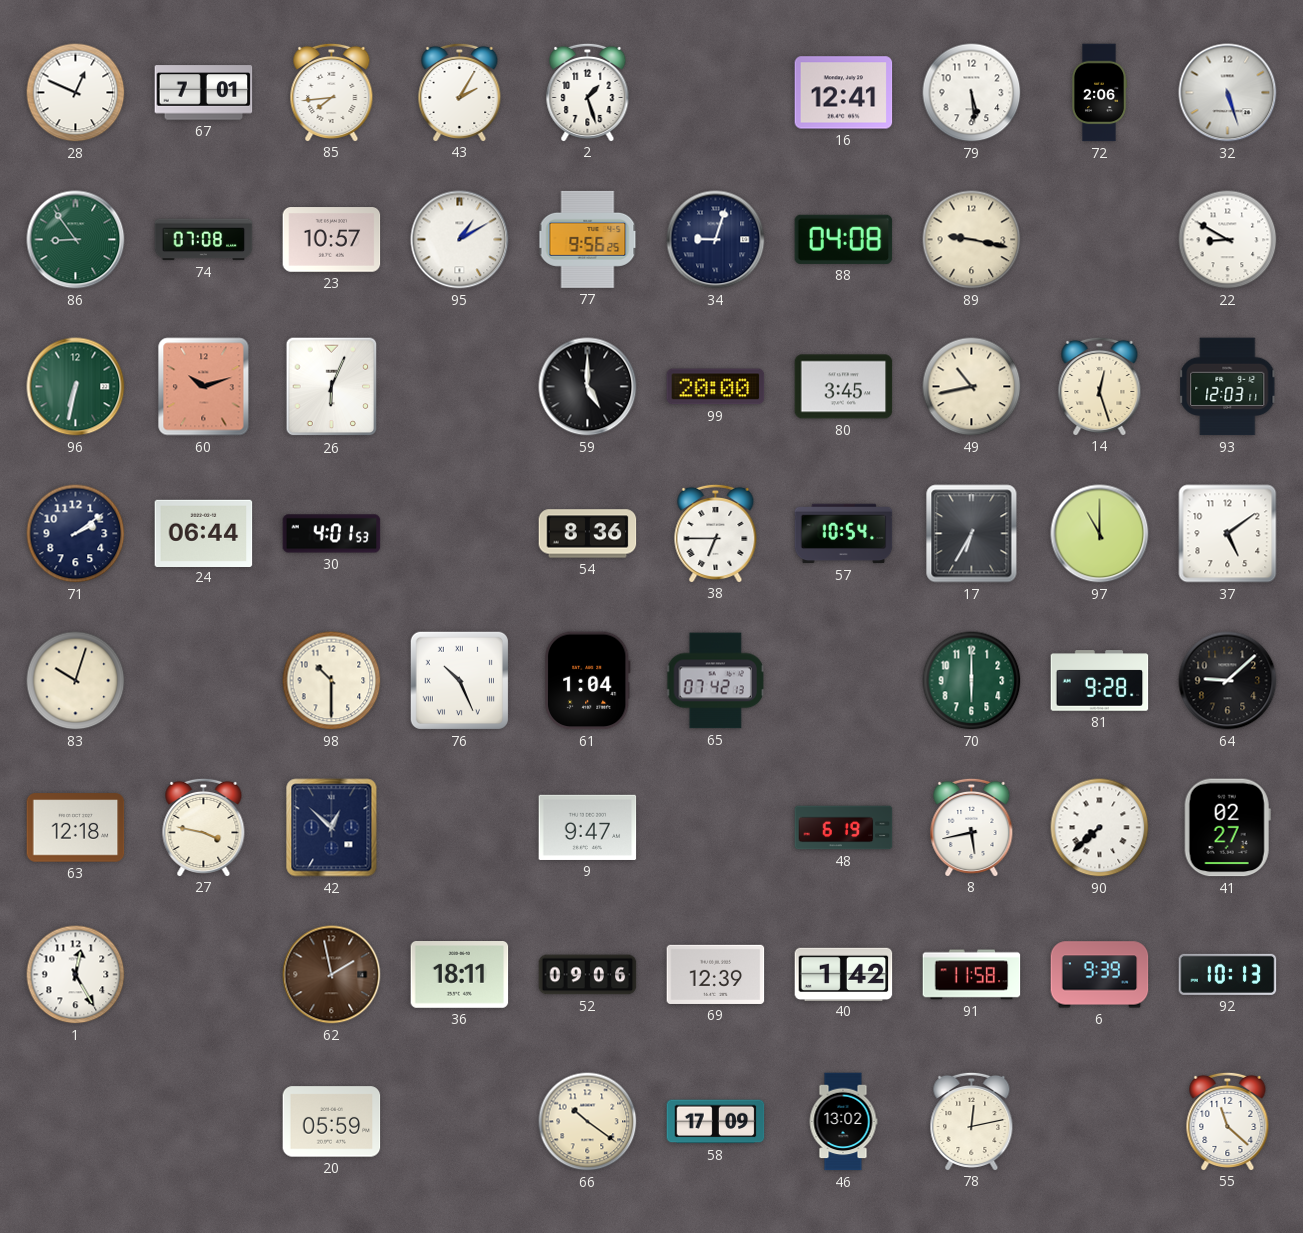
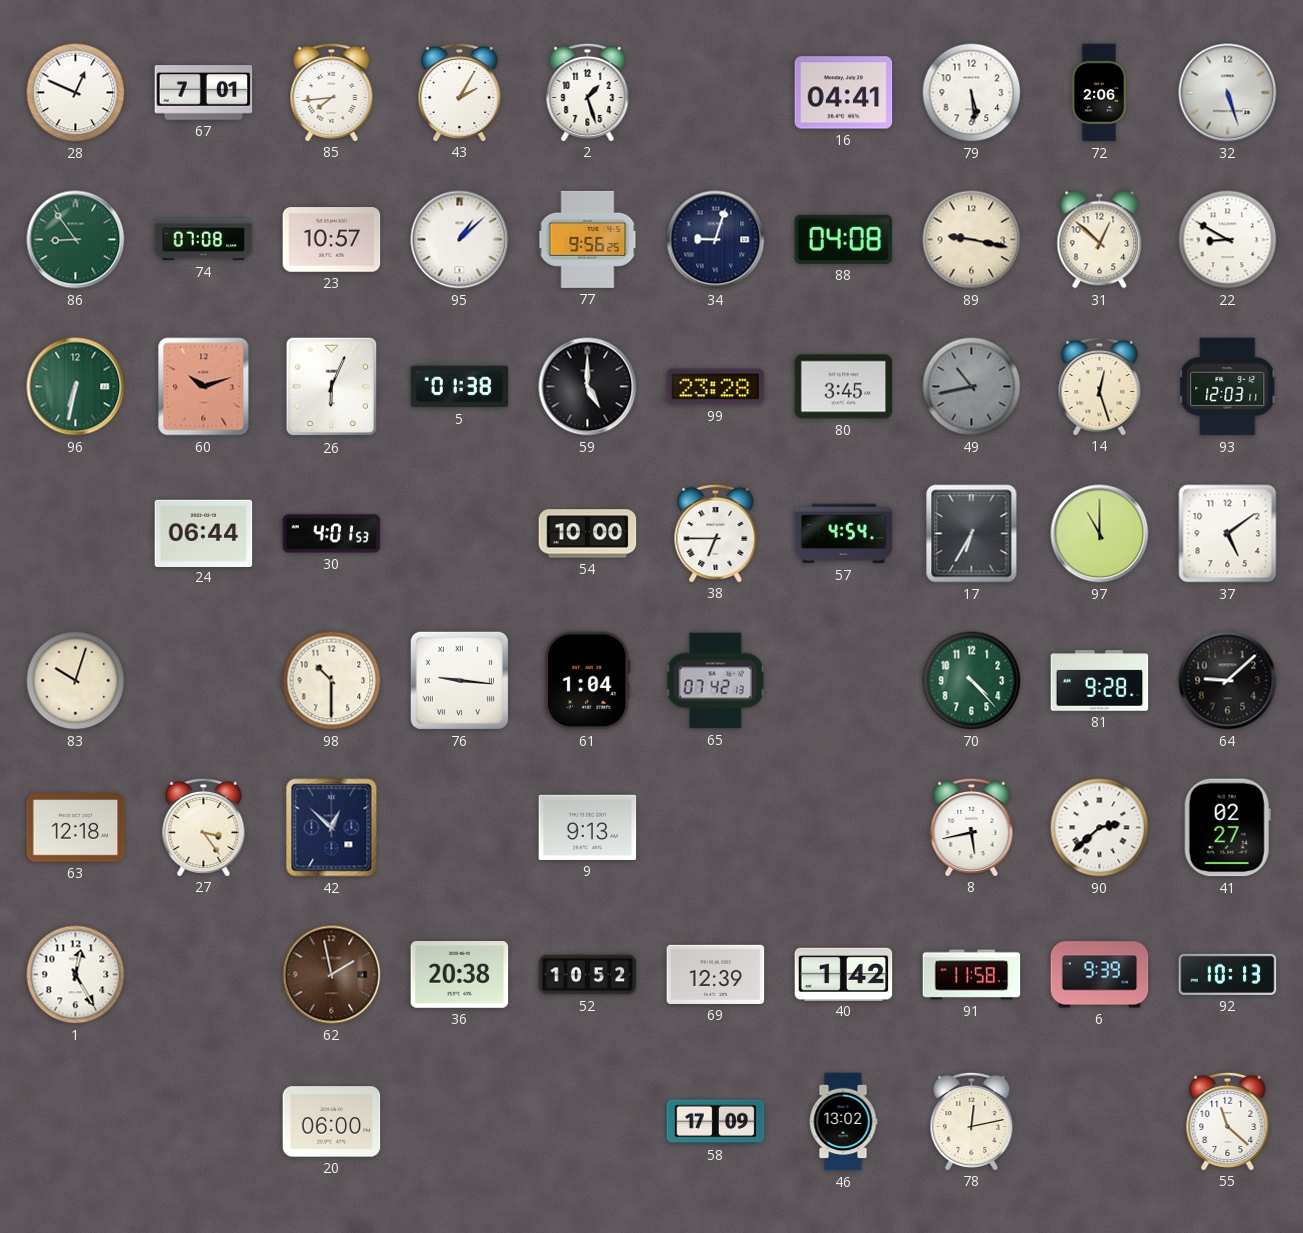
16: 12:41 -> 04:41
95: 1:10 -> 1:08
31: none -> 12:52
5: none -> 01:38
99: 20:00 -> 23:28
49 dial: cream -> grey
71: 2:09 -> none
54: 8:36 -> 10:00
57: 10:54 -> 4:54
76: 10:26 -> 9:16
70: 6:00 -> 4:23
27: 3:47 -> 3:24
9: 9:47 -> 9:13
48: 6:19 -> none
90: 7:38 -> 2:38
36: 18:11 -> 20:38
52: 09:06 -> 10:52
20: 05:59 -> 06:00
66: 10:21 -> none
